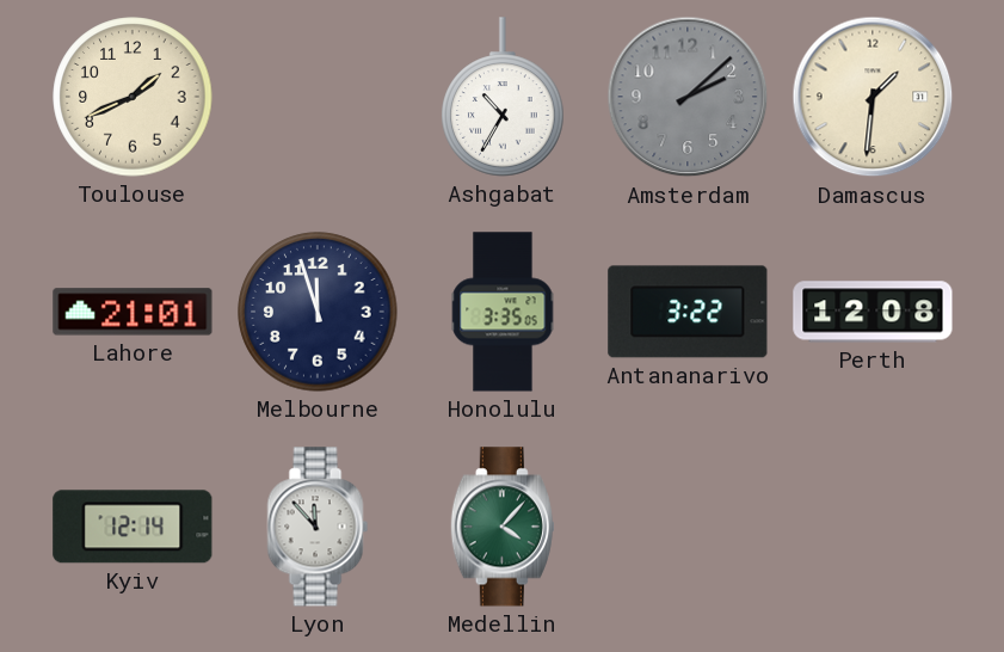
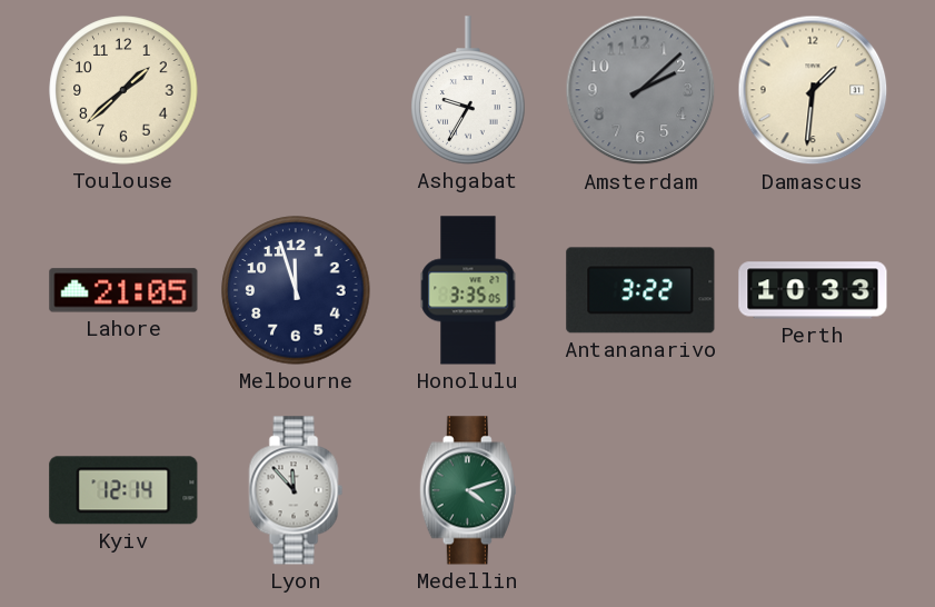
Toulouse: 1:41 -> 1:38
Ashgabat: 10:35 -> 9:35
Lahore: 21:01 -> 21:05
Perth: 12:08 -> 10:33
Medellin: 4:07 -> 4:12
